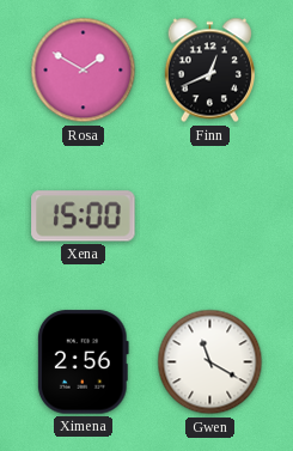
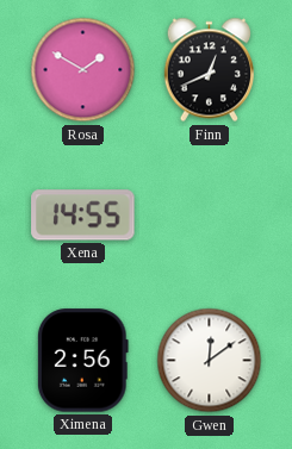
Xena: 15:00 -> 14:55
Gwen: 11:20 -> 12:09
